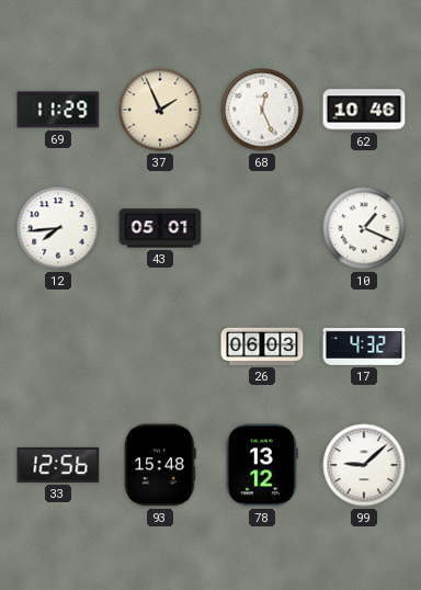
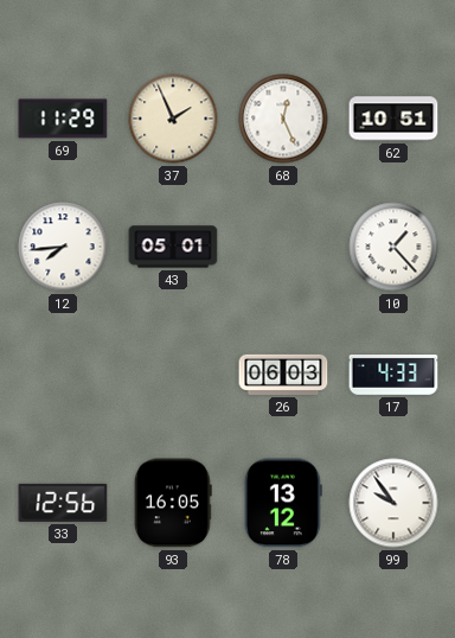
62: 10:46 -> 10:51
10: 1:19 -> 1:23
17: 4:32 -> 4:33
93: 15:48 -> 16:05
99: 9:08 -> 9:54
